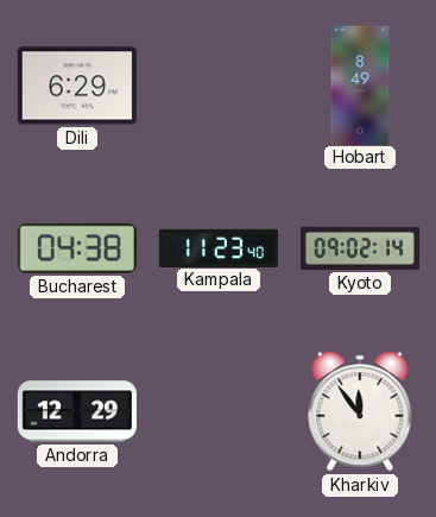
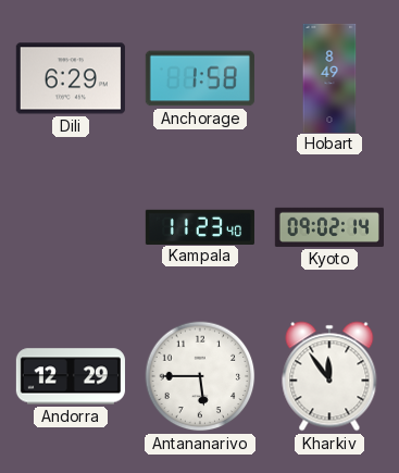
Anchorage: none -> 1:58
Bucharest: 04:38 -> none
Antananarivo: none -> 5:45
